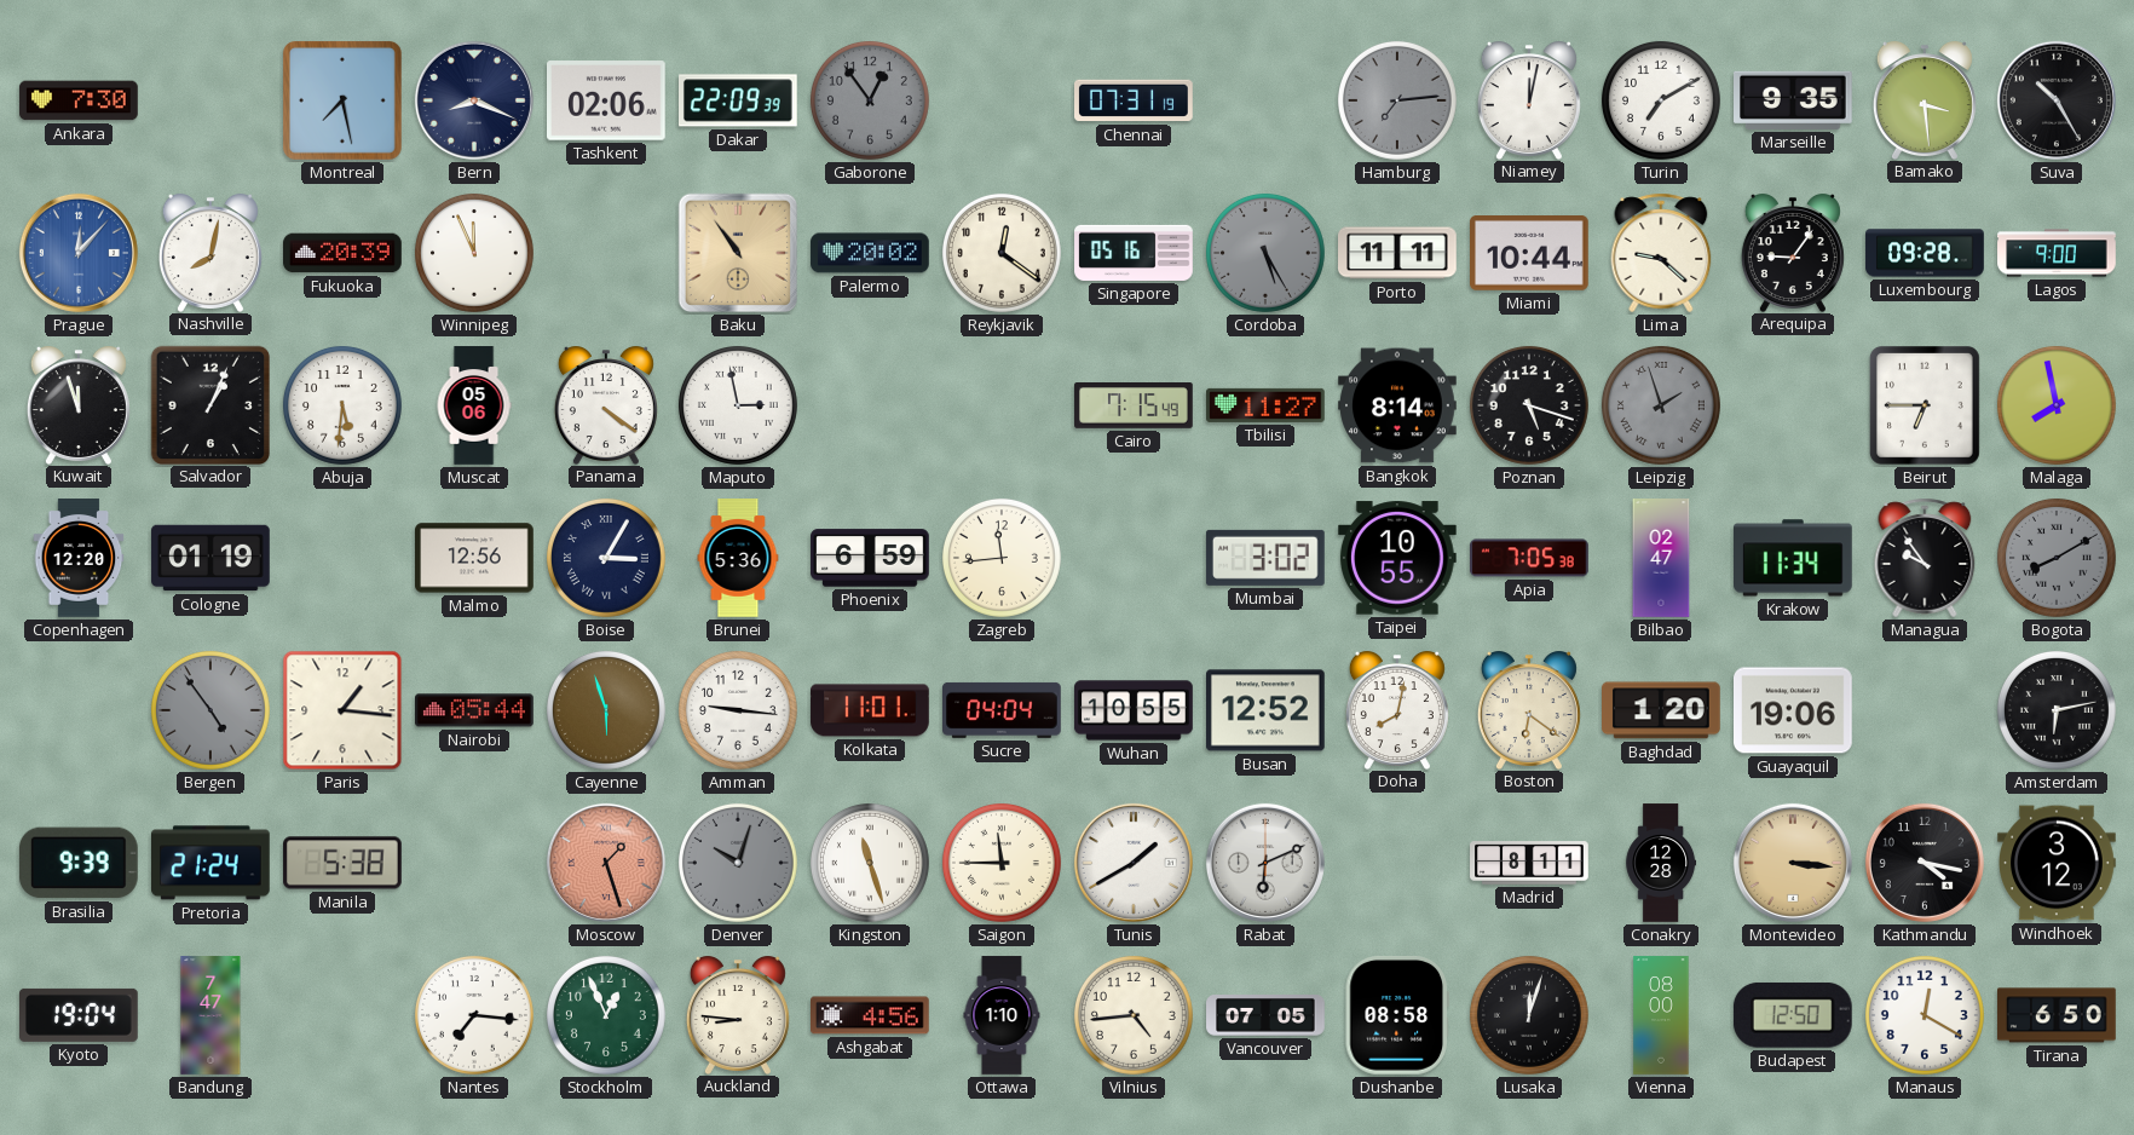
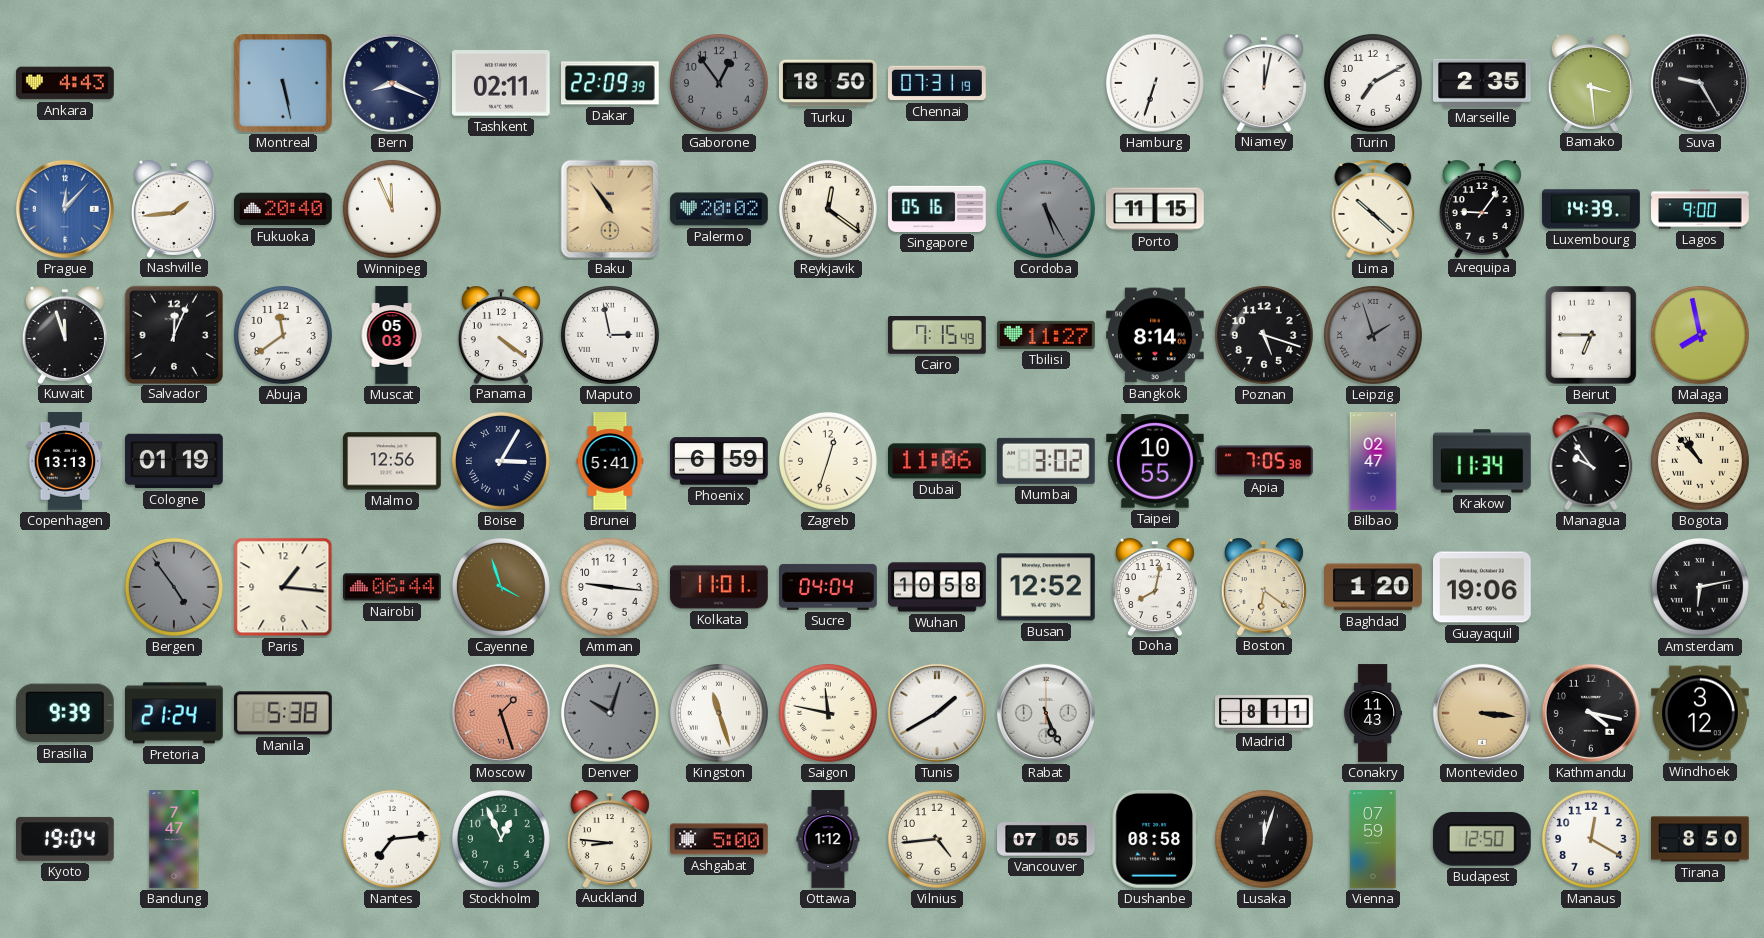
Ankara: 7:30 -> 4:43
Montreal: 7:28 -> 5:28
Tashkent: 02:06 -> 02:11
Turku: none -> 18:50
Hamburg: 7:14 -> 6:33
Hamburg dial: grey -> white
Marseille: 9:35 -> 2:35
Suva: 10:25 -> 9:25
Nashville: 8:02 -> 1:44
Fukuoka: 20:39 -> 20:40
Porto: 11:11 -> 11:15
Miami: 10:44 -> none
Lima: 9:22 -> 10:22
Luxembourg: 09:28 -> 14:39
Salvador: 1:04 -> 12:04
Abuja: 5:31 -> 11:39
Muscat: 05:06 -> 05:03
Copenhagen: 12:20 -> 13:13
Brunei: 5:36 -> 5:41
Zagreb: 11:44 -> 12:33
Dubai: none -> 11:06
Bogota: 8:10 -> 10:53
Bogota dial: grey -> cream
Nairobi: 05:44 -> 06:44
Cayenne: 5:57 -> 3:57
Wuhan: 10:55 -> 10:58
Saigon: 11:45 -> 11:47
Rabat: 6:11 -> 5:26
Conakry: 12:28 -> 11:43
Nantes: 7:16 -> 7:14
Ashgabat: 4:56 -> 5:00
Ottawa: 1:10 -> 1:12
Vienna: 08:00 -> 07:59
Tirana: 6:50 -> 8:50
